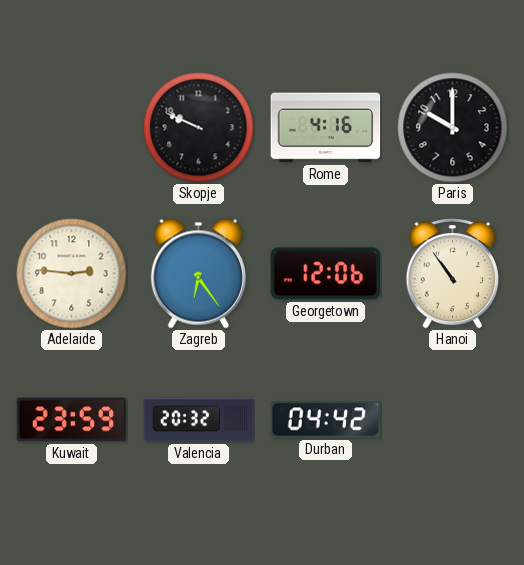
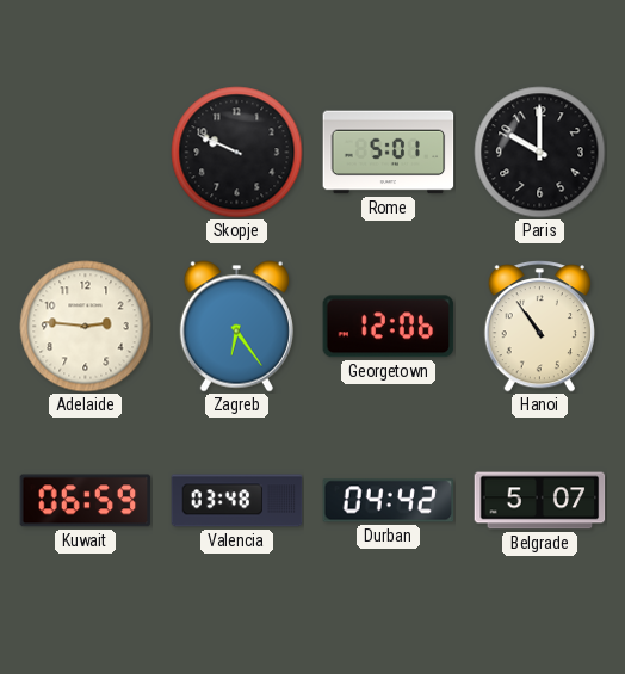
Rome: 4:16 -> 5:01
Kuwait: 23:59 -> 06:59
Valencia: 20:32 -> 03:48
Belgrade: none -> 5:07
